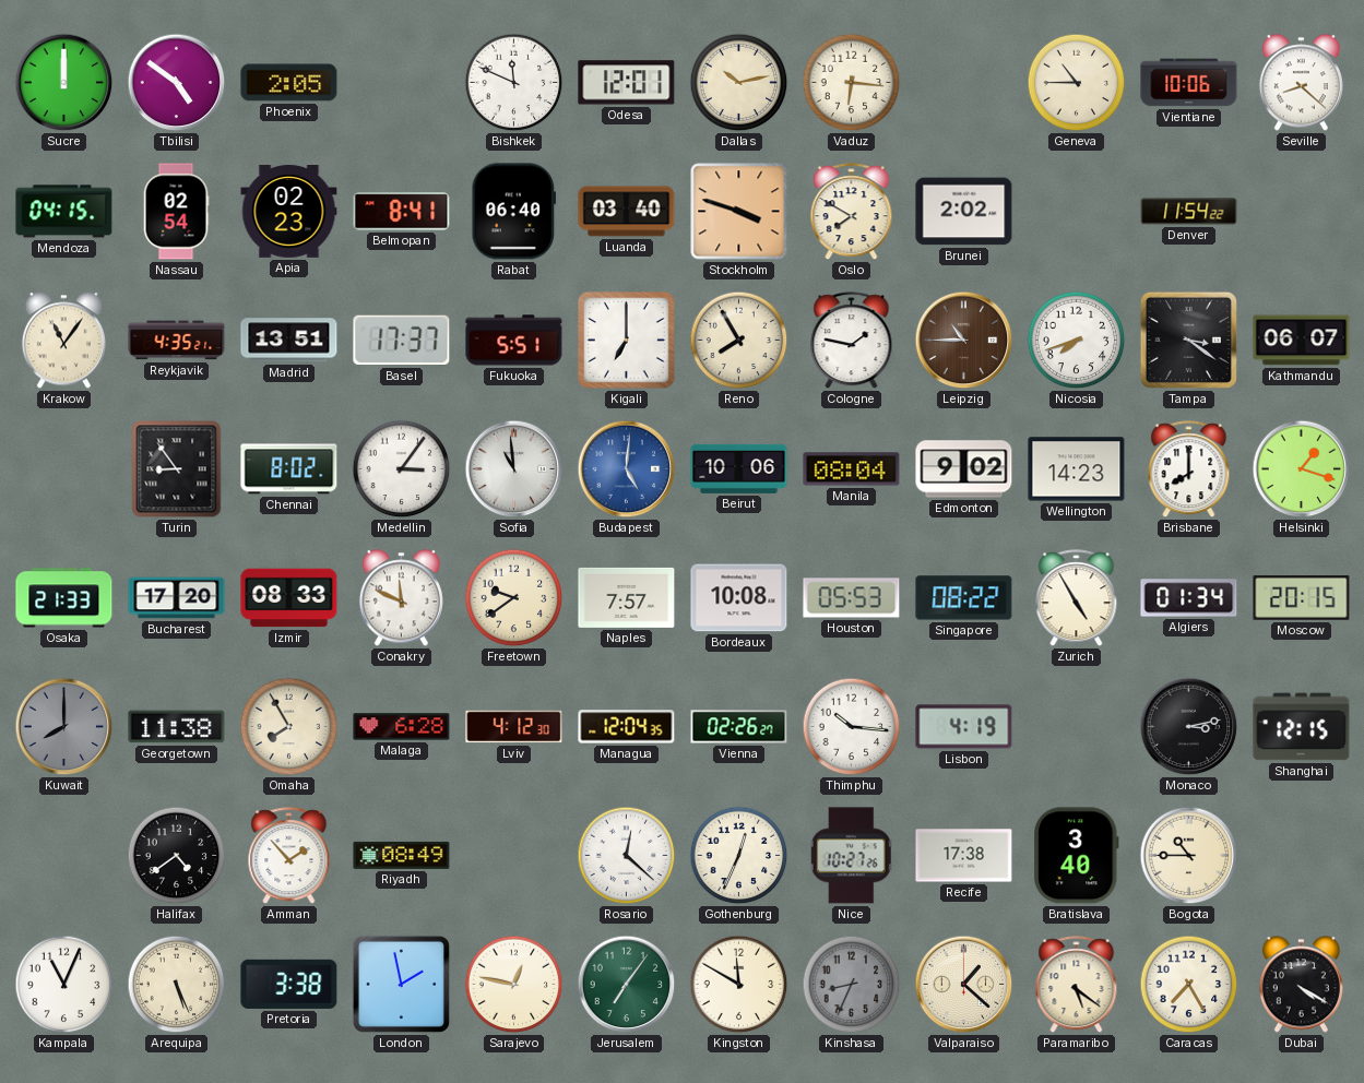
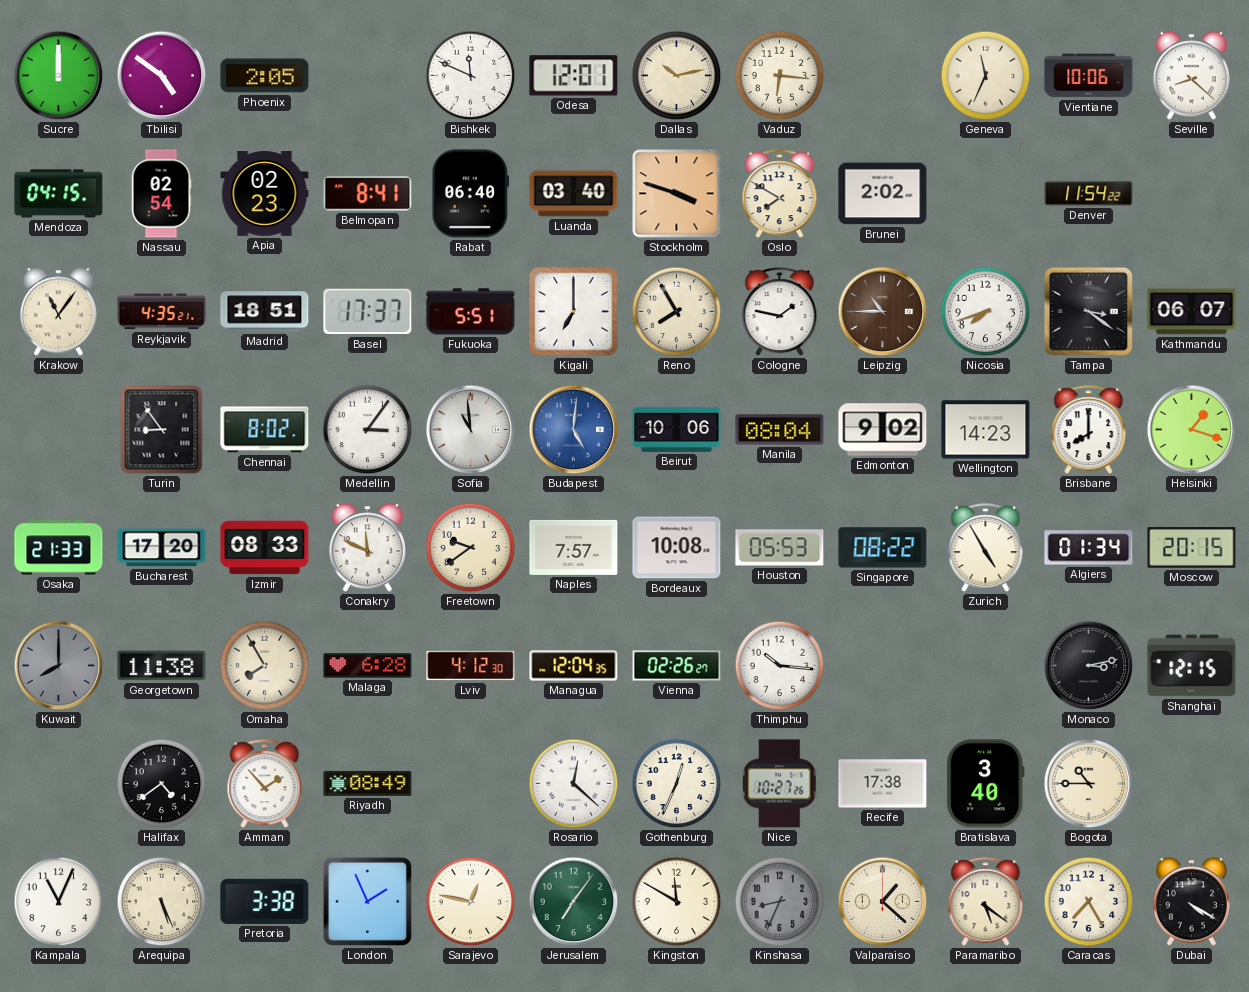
Geneva: 10:45 -> 11:34
Madrid: 13:51 -> 18:51
Lisbon: 4:19 -> none
London: 1:58 -> 1:56
